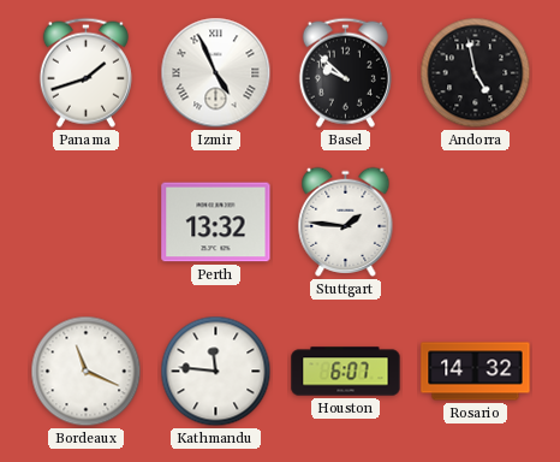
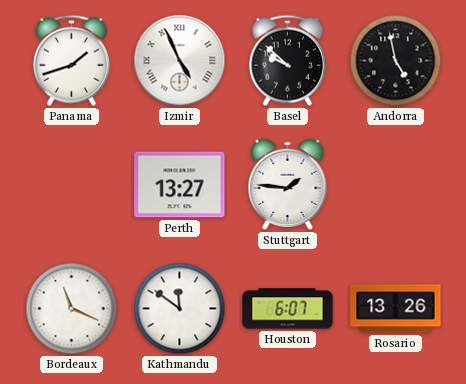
Perth: 13:32 -> 13:27
Kathmandu: 11:46 -> 11:51
Rosario: 14:32 -> 13:26
